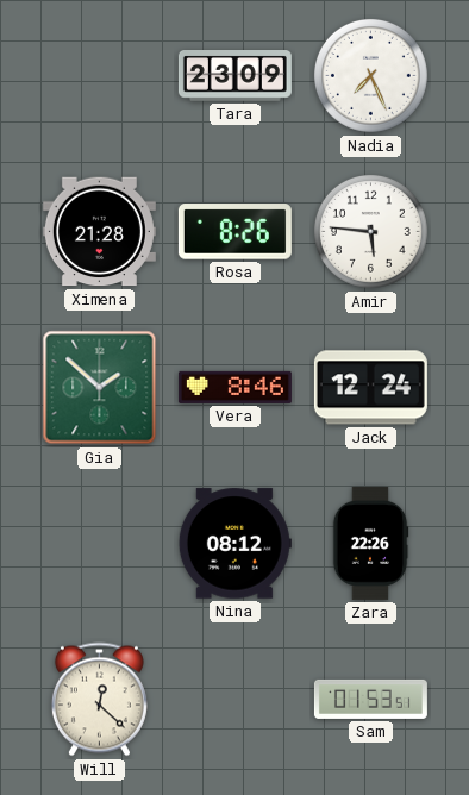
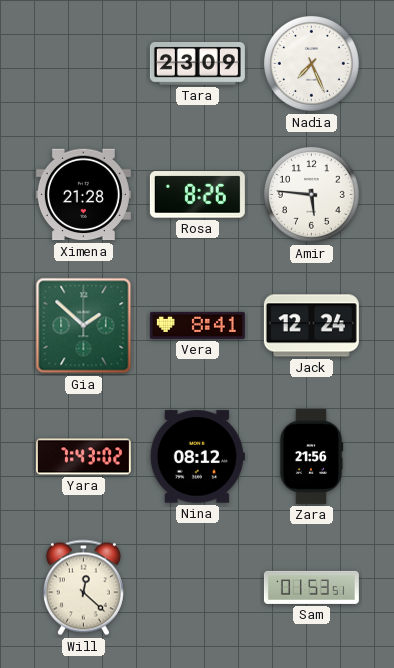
Vera: 8:46 -> 8:41
Yara: none -> 7:43
Zara: 22:26 -> 21:56
